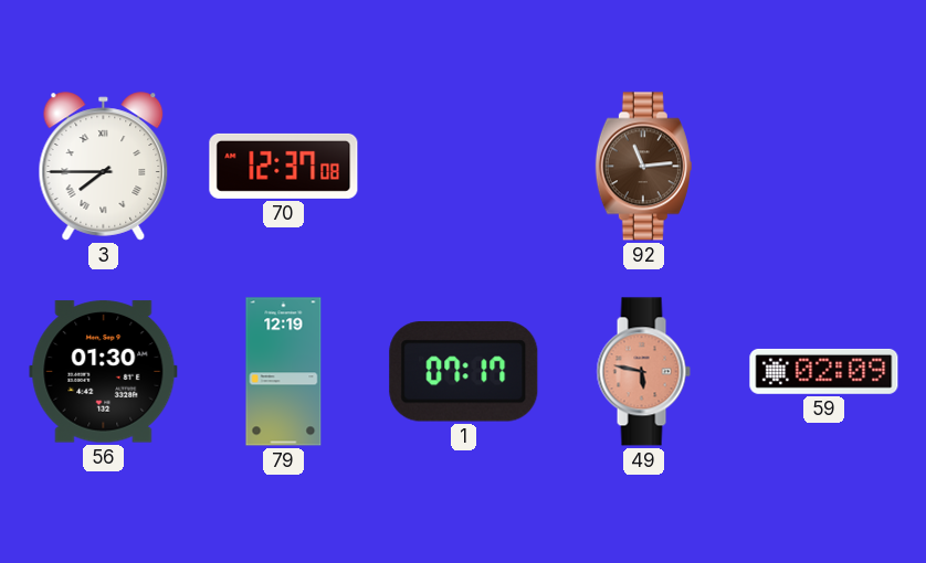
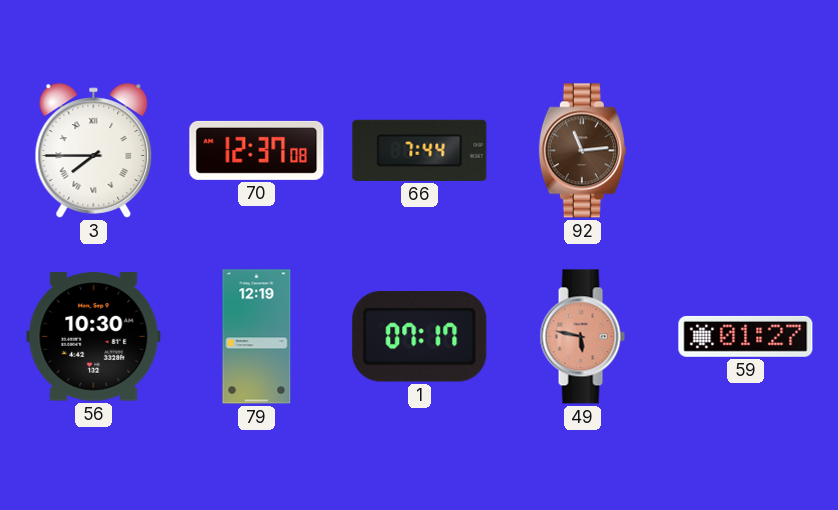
66: none -> 7:44
56: 01:30 -> 10:30
59: 02:09 -> 01:27
